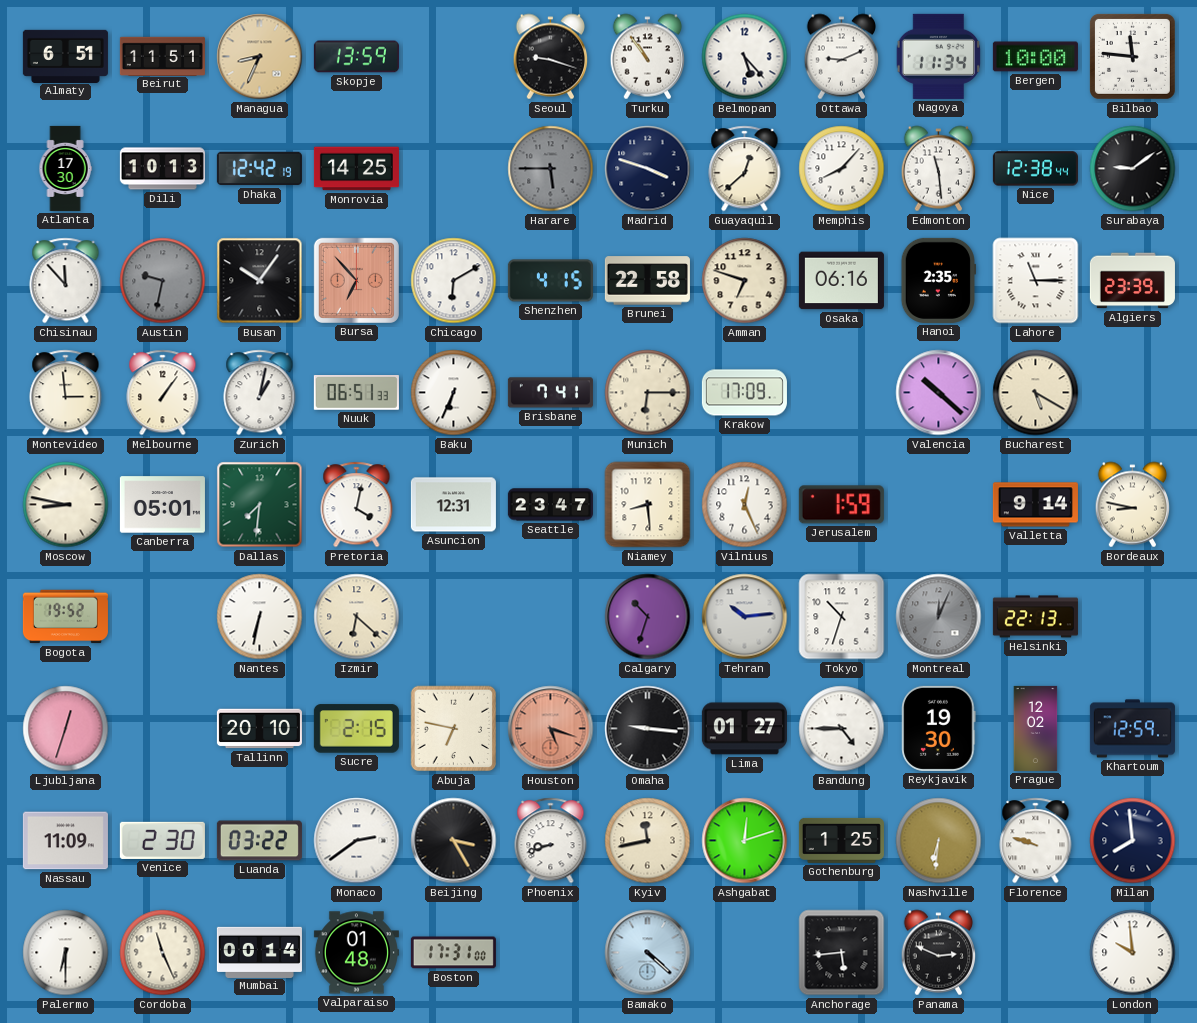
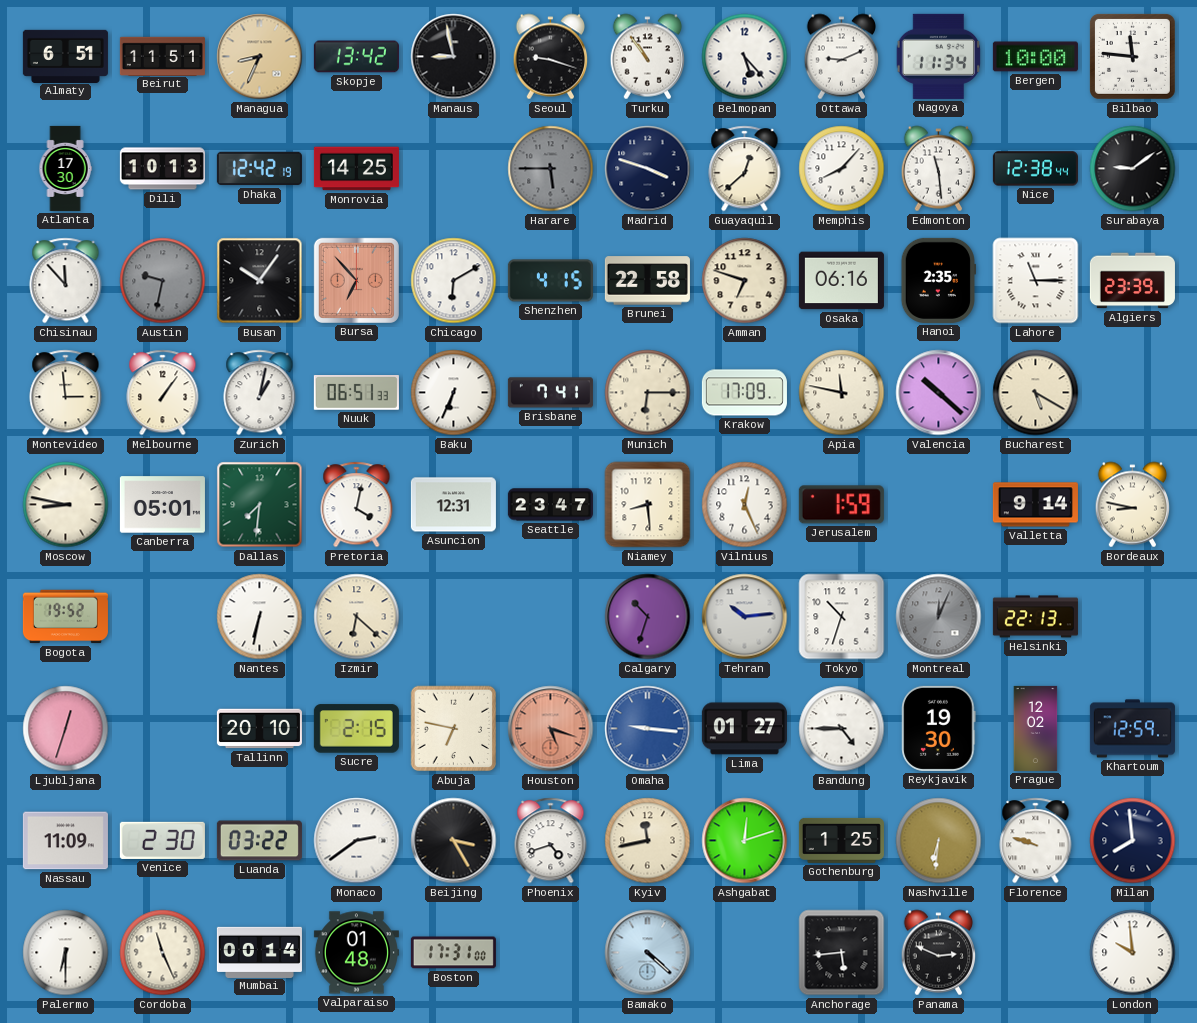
Skopje: 13:59 -> 13:42
Manaus: none -> 8:58
Apia: none -> 11:47
Omaha dial: black -> blue
Phoenix: 8:42 -> 4:42
